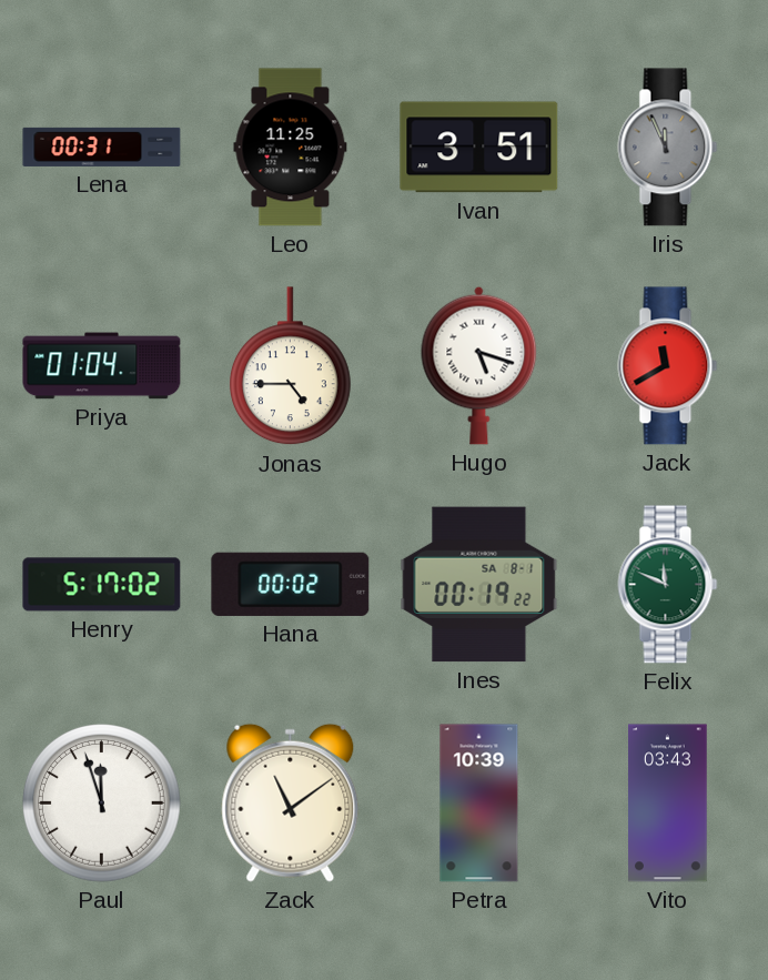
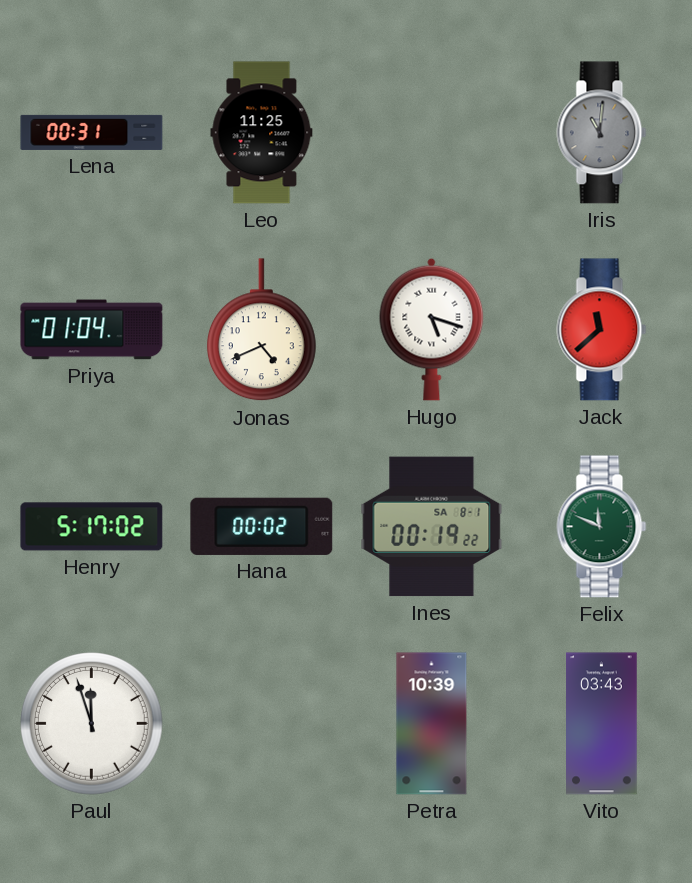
Ivan: 3:51 -> none
Iris: 11:56 -> 11:01
Jonas: 4:45 -> 4:41
Jack: 11:40 -> 11:38
Zack: 11:09 -> none
